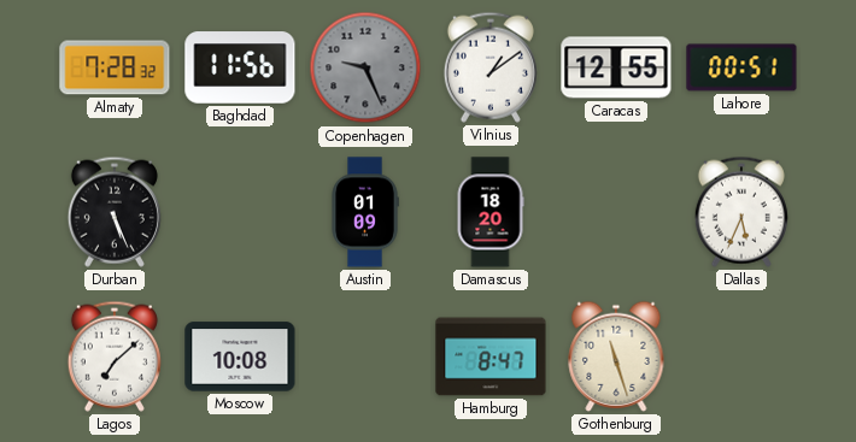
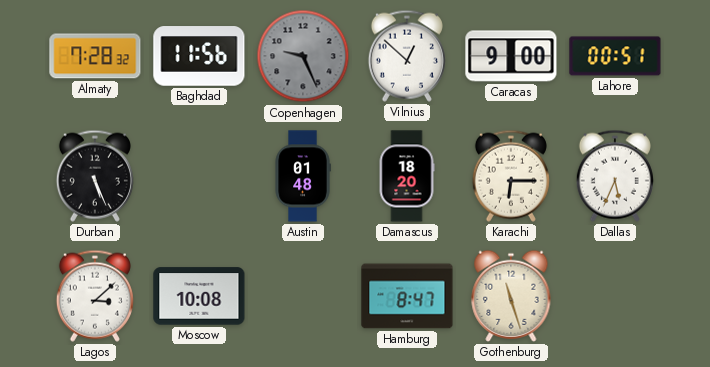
Vilnius: 1:09 -> 12:52
Caracas: 12:55 -> 9:00
Austin: 01:09 -> 01:48
Karachi: none -> 6:15
Lagos: 7:08 -> 3:08
